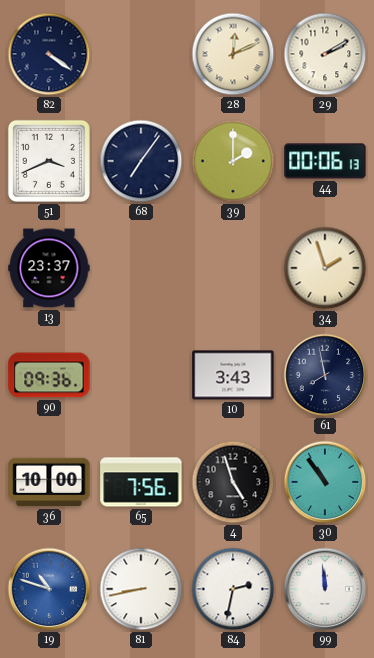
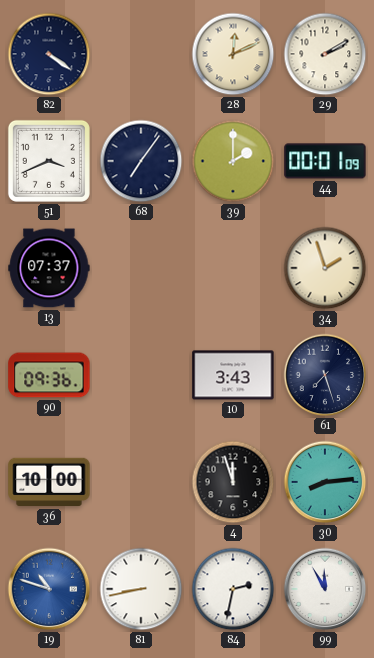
44: 00:06 -> 00:01
13: 23:37 -> 07:37
61: 7:58 -> 7:27
65: 7:56 -> none
4: 4:57 -> 11:57
30: 10:54 -> 8:14
99: 11:59 -> 11:55
